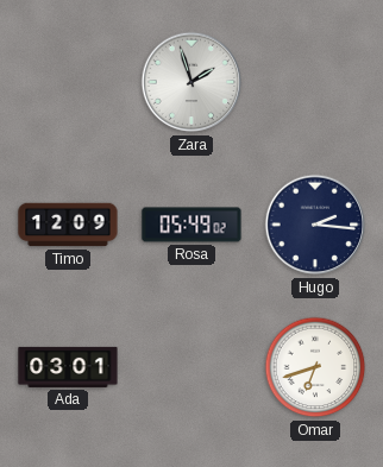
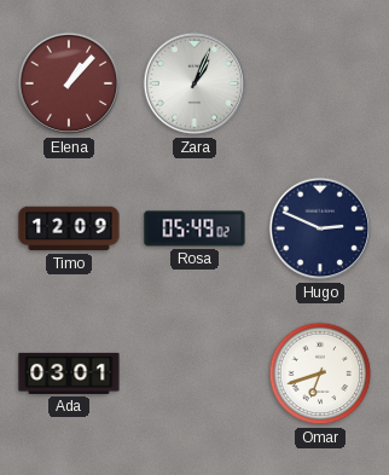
Elena: none -> 1:07
Zara: 1:57 -> 1:04
Hugo: 2:16 -> 2:49
